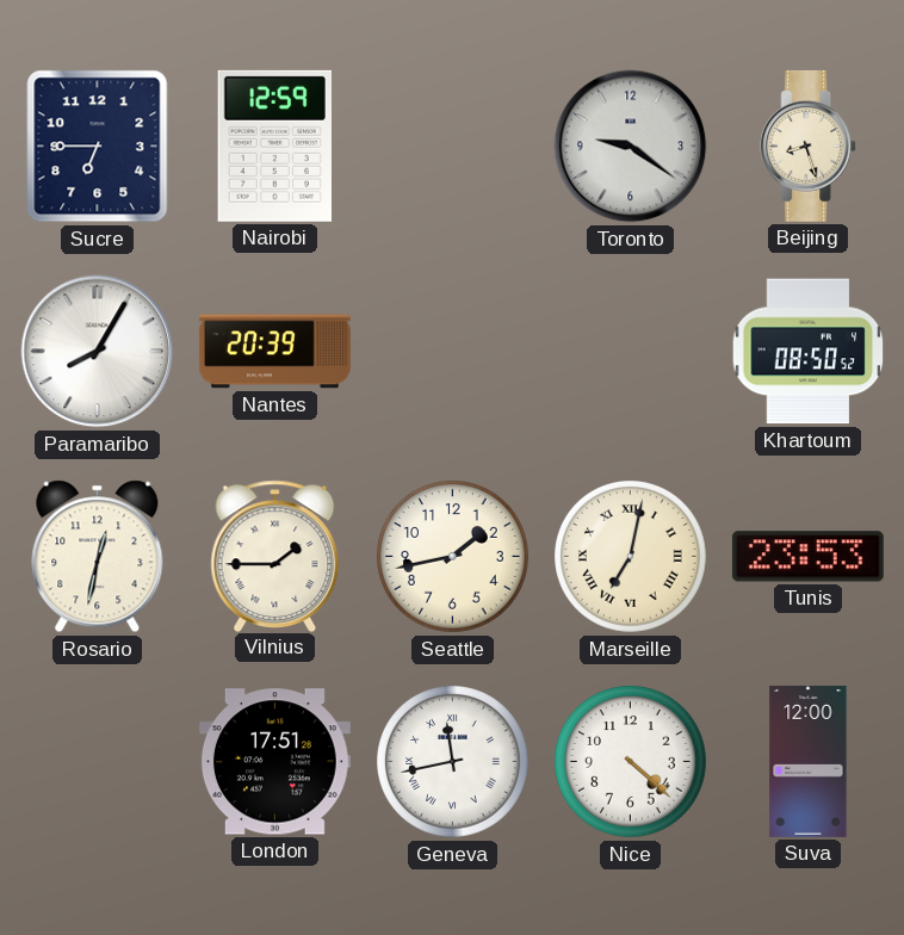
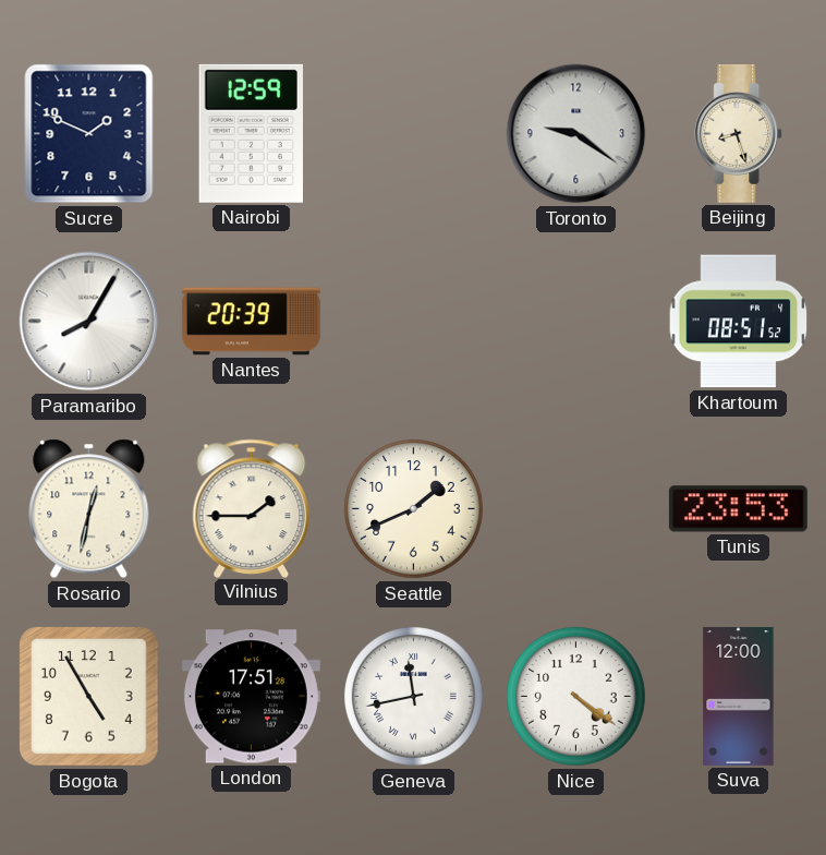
Sucre: 6:45 -> 1:49
Khartoum: 08:50 -> 08:51
Seattle: 1:43 -> 1:41
Marseille: 7:02 -> none
Bogota: none -> 4:55
Nice: 4:22 -> 4:21
